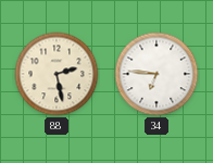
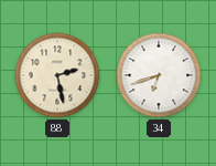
34: 6:46 -> 6:42
